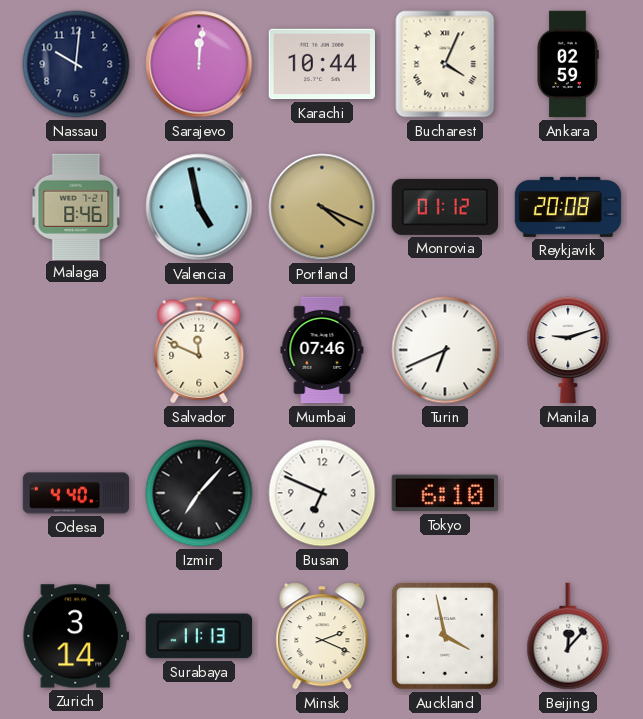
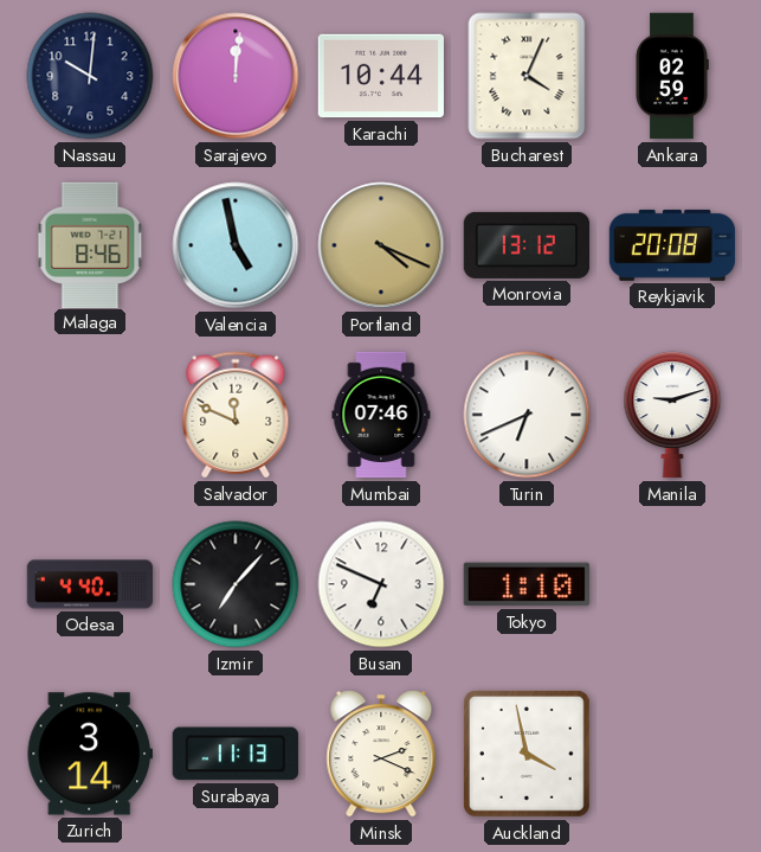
Monrovia: 01:12 -> 13:12
Tokyo: 6:10 -> 1:10
Beijing: 12:07 -> none
